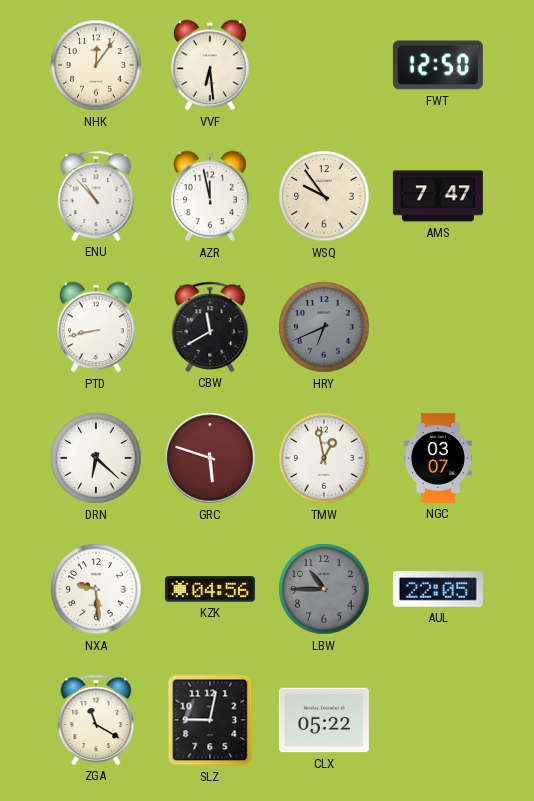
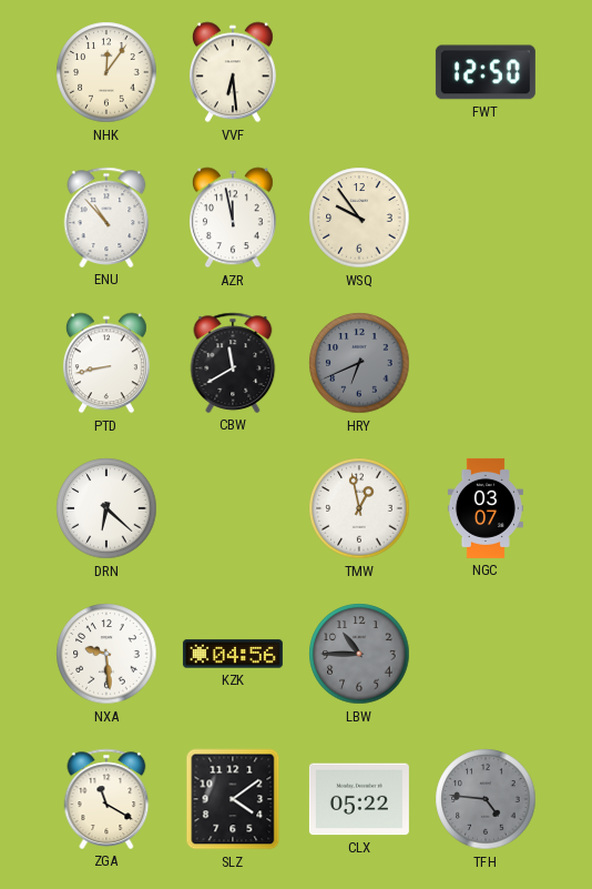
AMS: 7:47 -> none
GRC: 5:48 -> none
AUL: 22:05 -> none
SLZ: 9:02 -> 4:09
TFH: none -> 4:46
